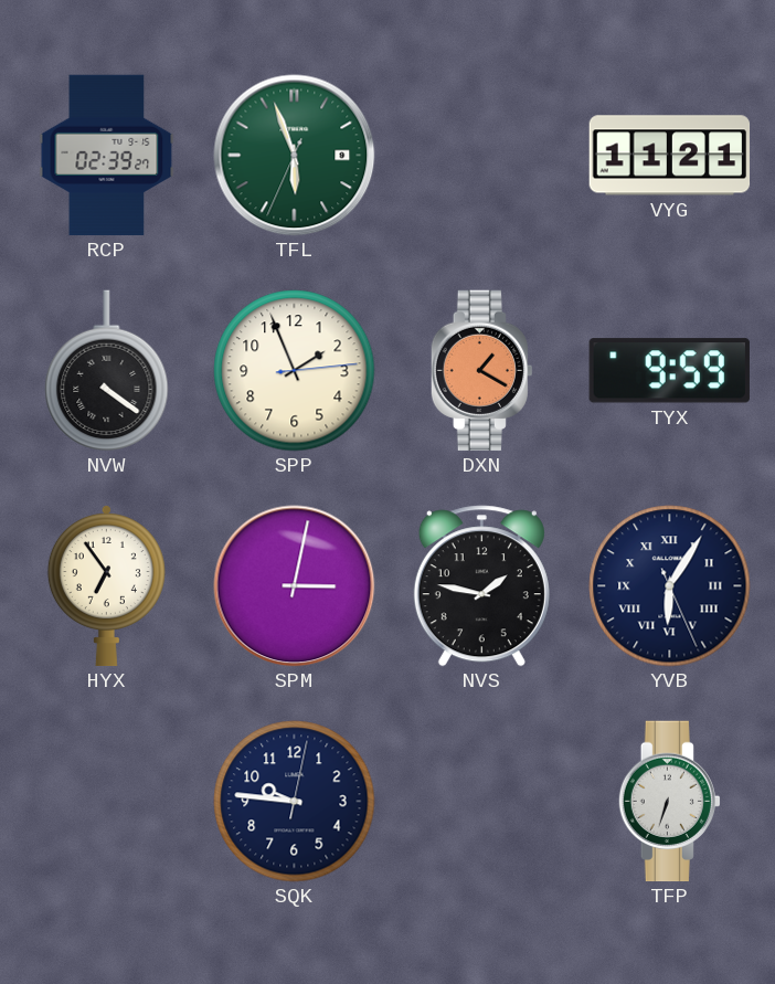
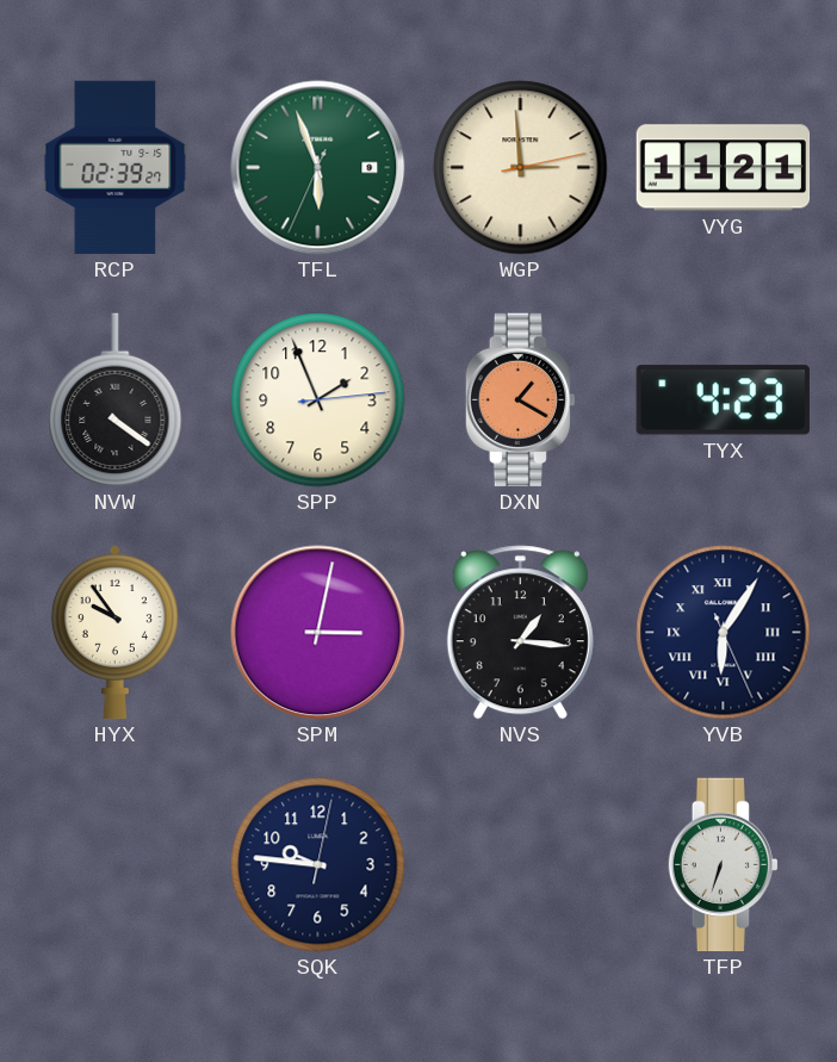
WGP: none -> 2:59
TYX: 9:59 -> 4:23
HYX: 6:54 -> 9:54
NVS: 1:47 -> 1:16
